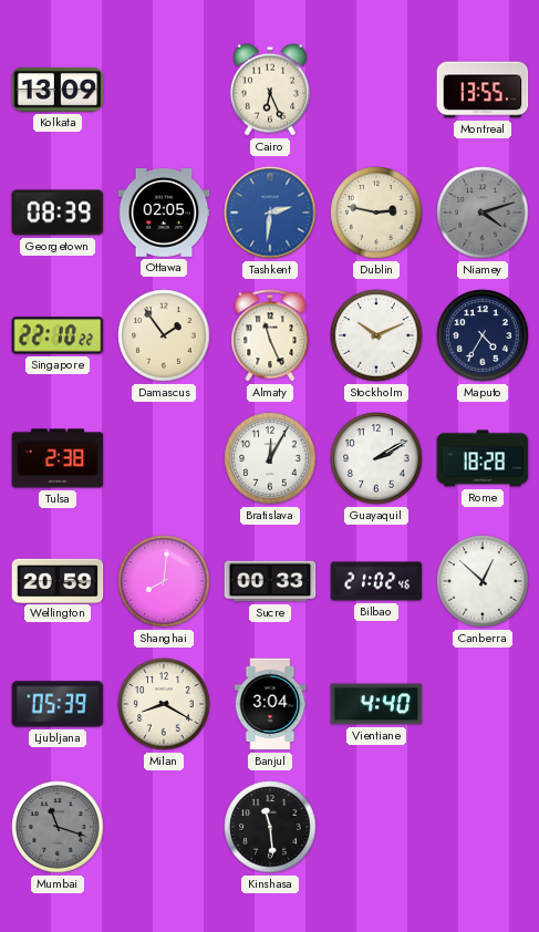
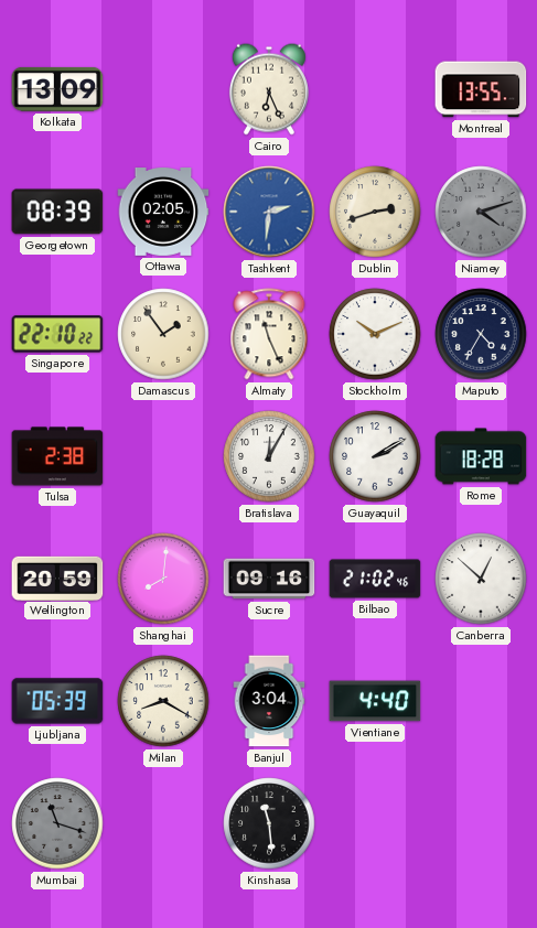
Dublin: 2:47 -> 2:42
Sucre: 00:33 -> 09:16
